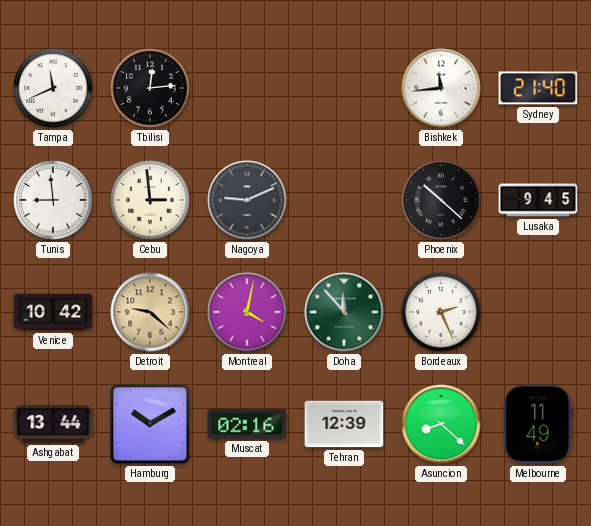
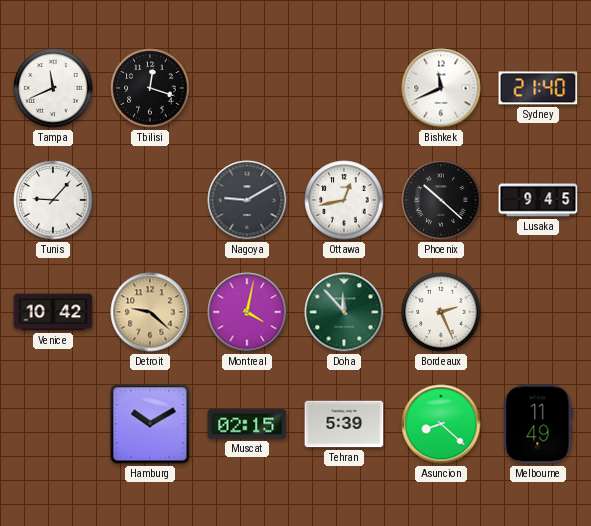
Tbilisi: 12:14 -> 12:18
Bishkek: 11:44 -> 11:41
Tunis: 8:59 -> 9:07
Cebu: 2:59 -> none
Nagoya: 9:11 -> 9:10
Ottawa: none -> 12:43
Ashgabat: 13:44 -> none
Muscat: 02:16 -> 02:15
Tehran: 12:39 -> 5:39
